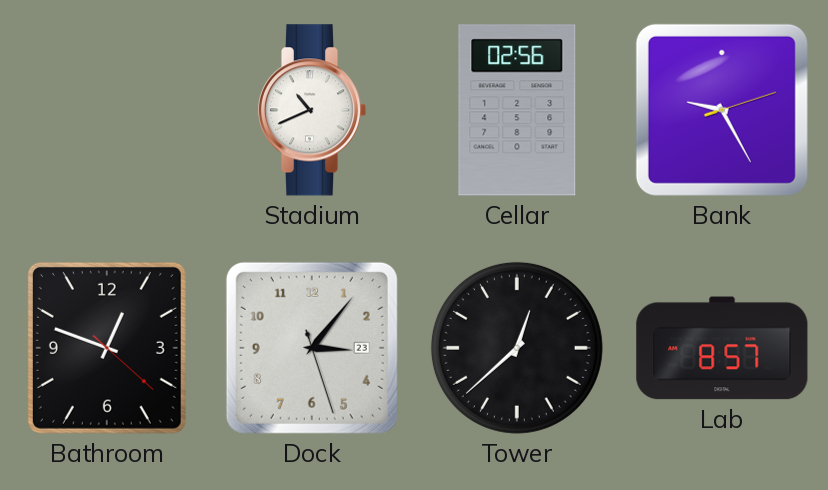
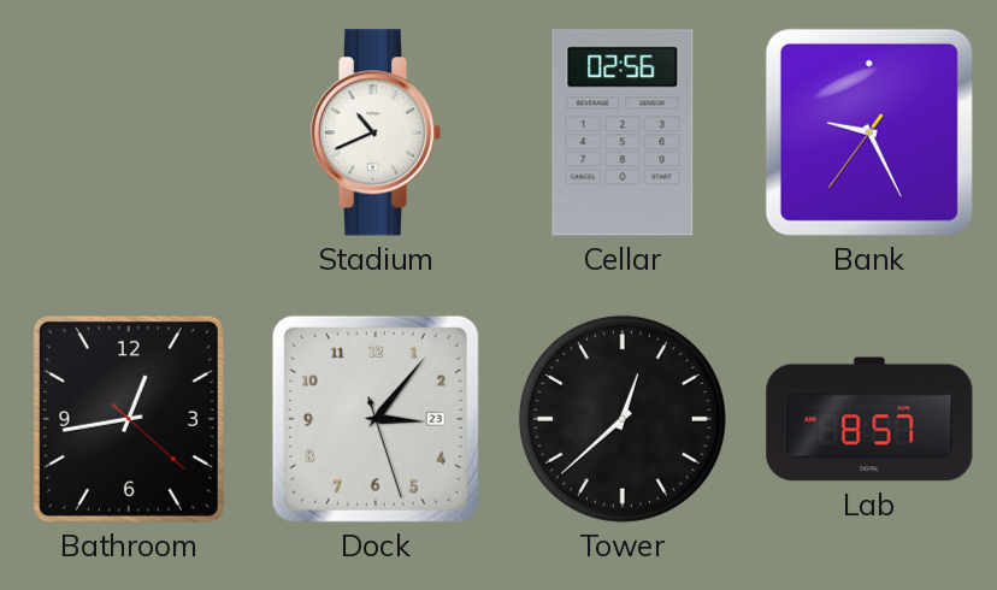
Bank: 9:25:12 -> 9:25:36
Bathroom: 12:48 -> 12:43
